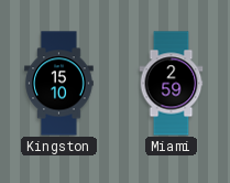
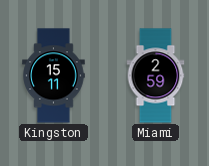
Kingston: 15:10 -> 15:11
